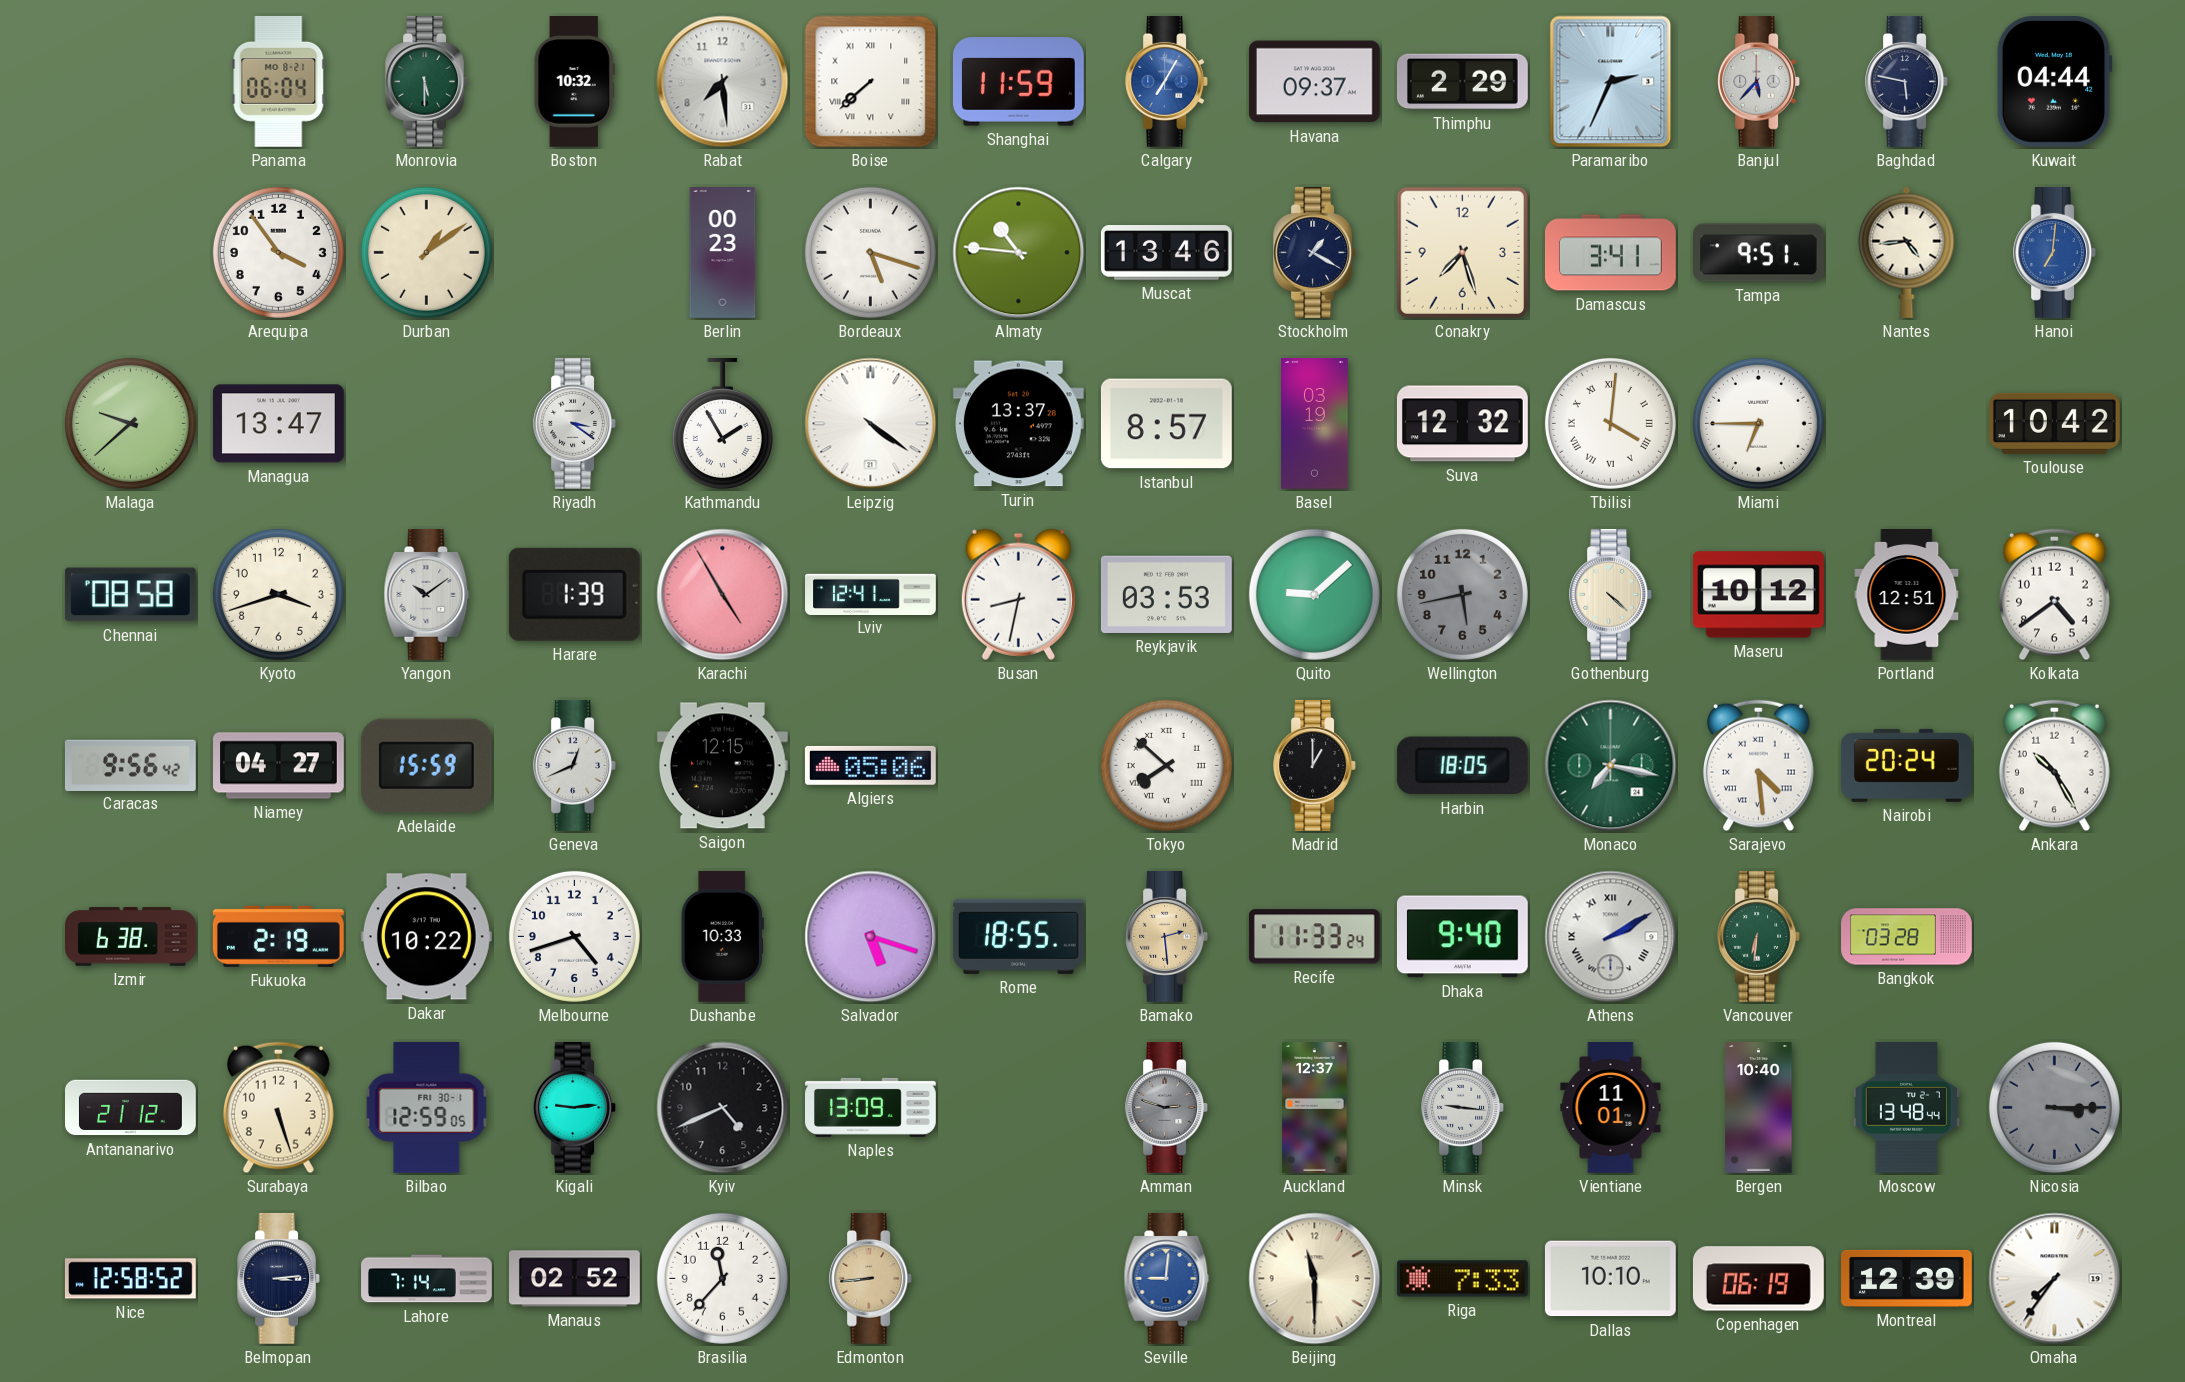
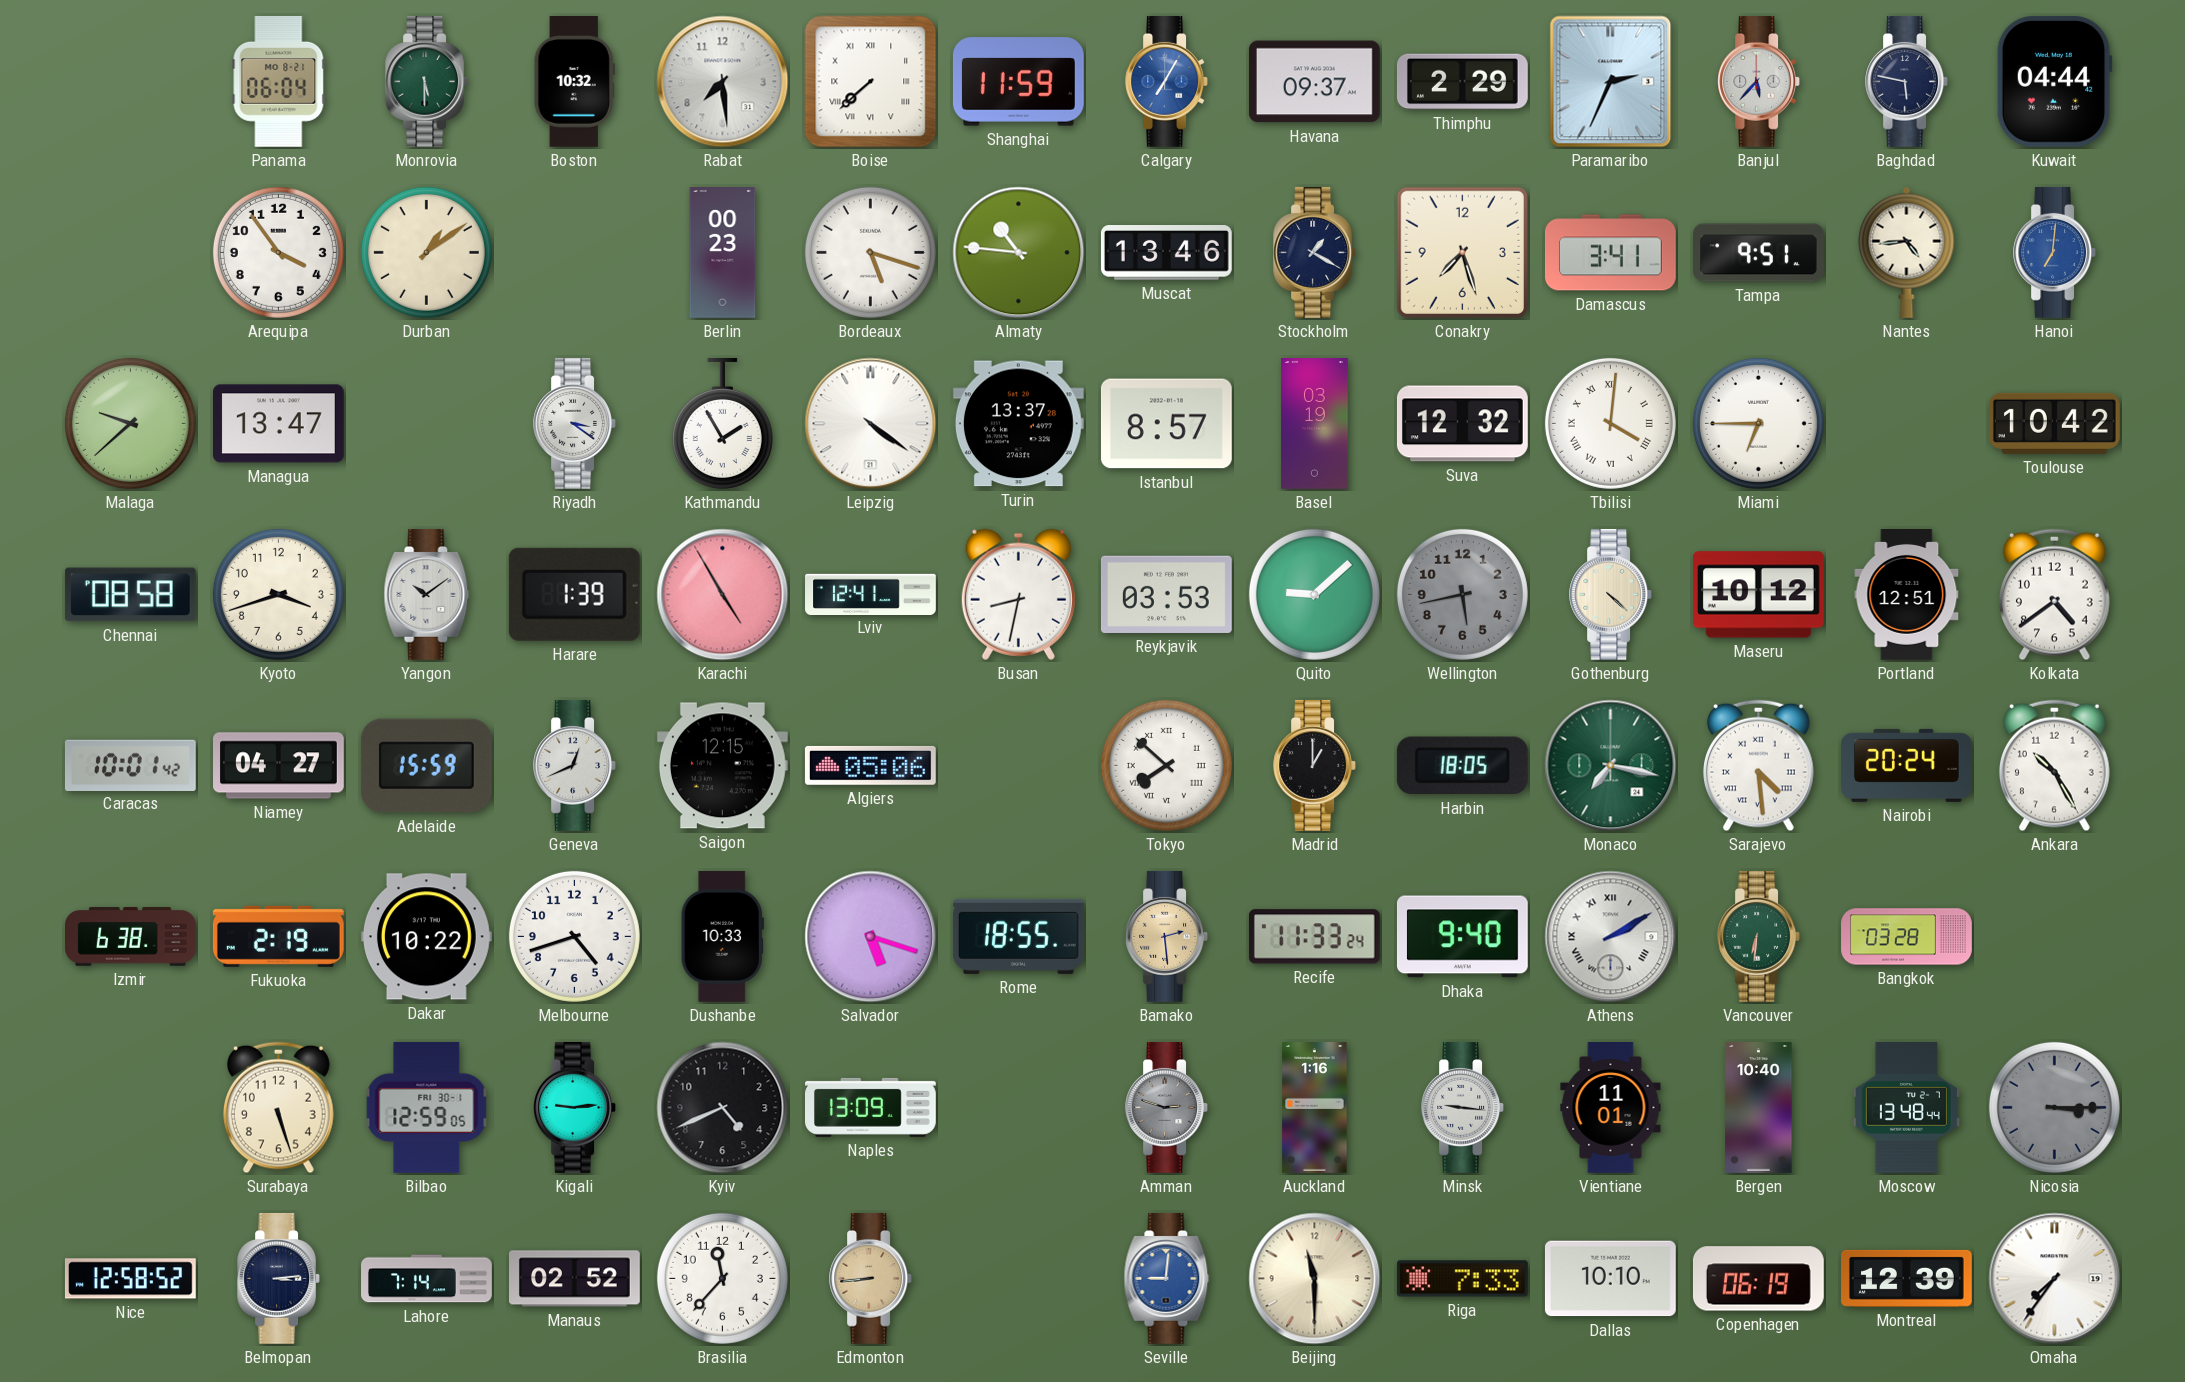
Caracas: 9:56 -> 10:01
Antananarivo: 21:12 -> none
Auckland: 12:37 -> 1:16
